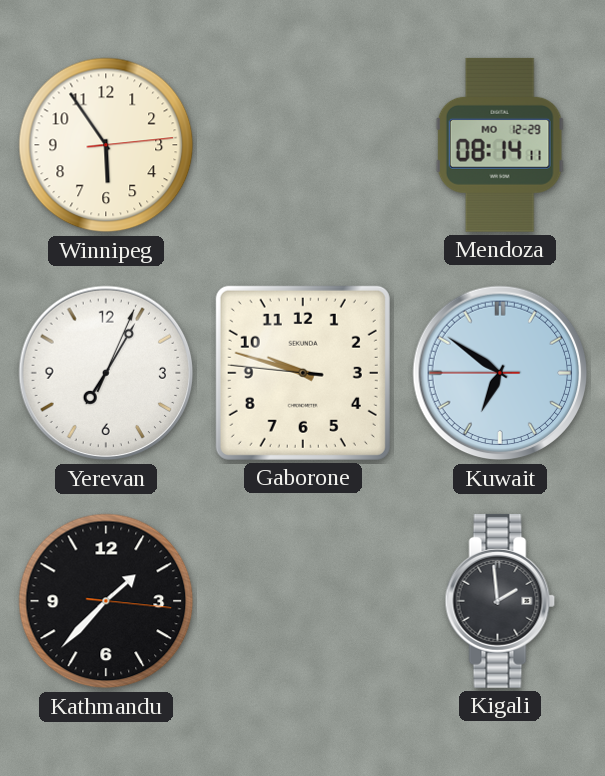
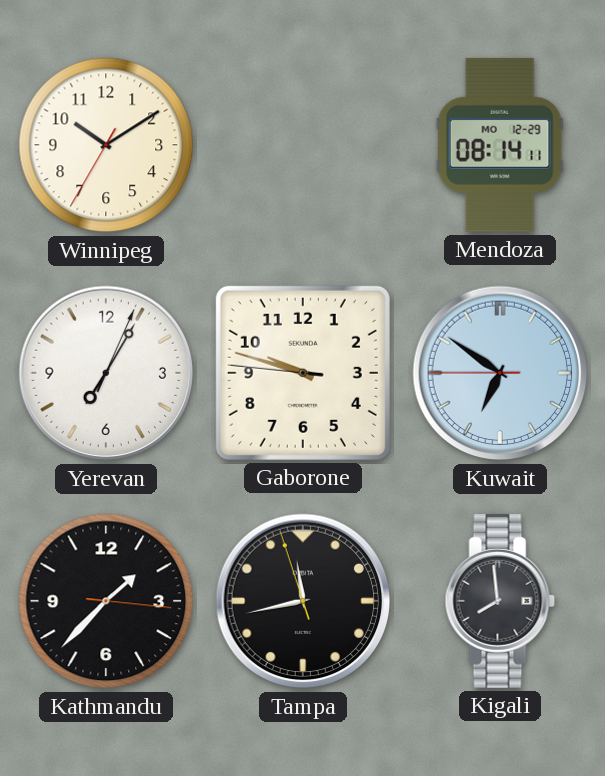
Winnipeg: 5:54 -> 10:09
Tampa: none -> 11:42
Kigali: 1:59 -> 7:59
